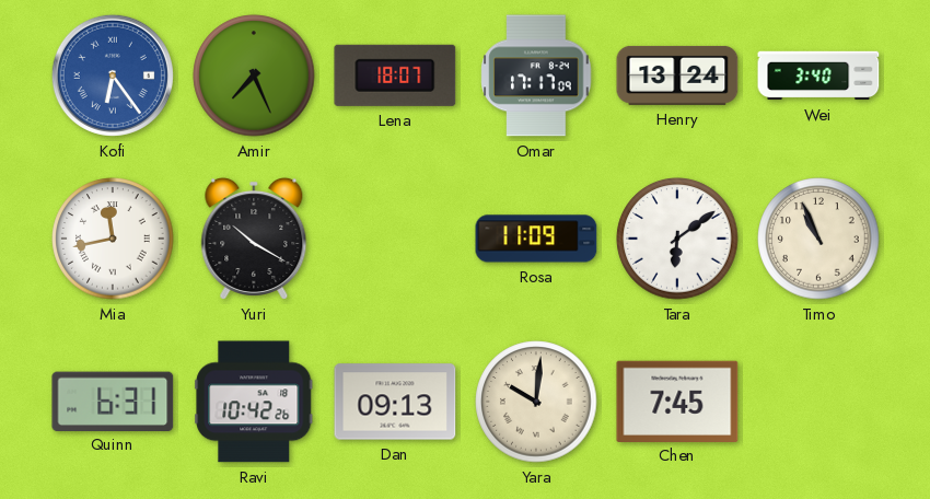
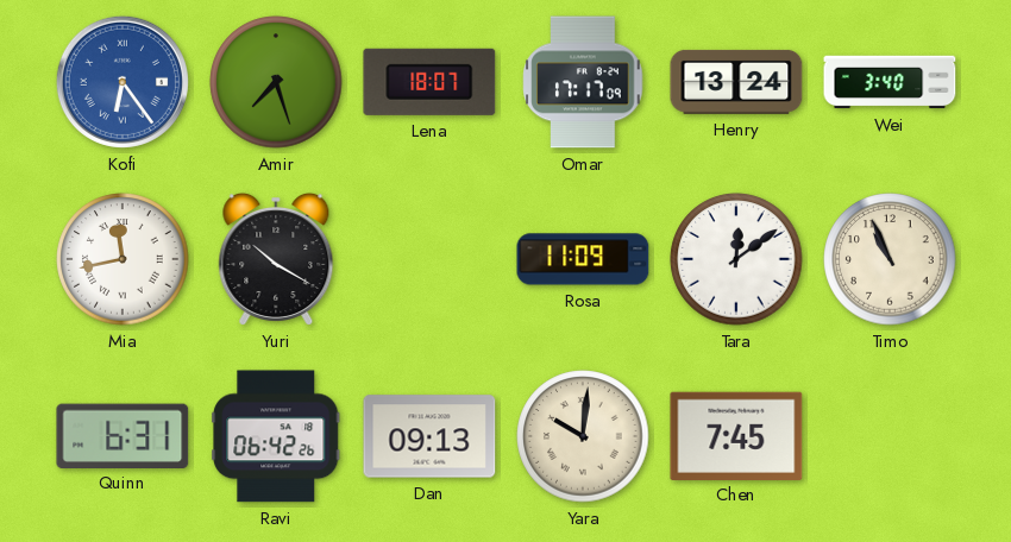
Amir: 7:26 -> 7:27
Tara: 6:09 -> 12:09
Ravi: 10:42 -> 06:42
